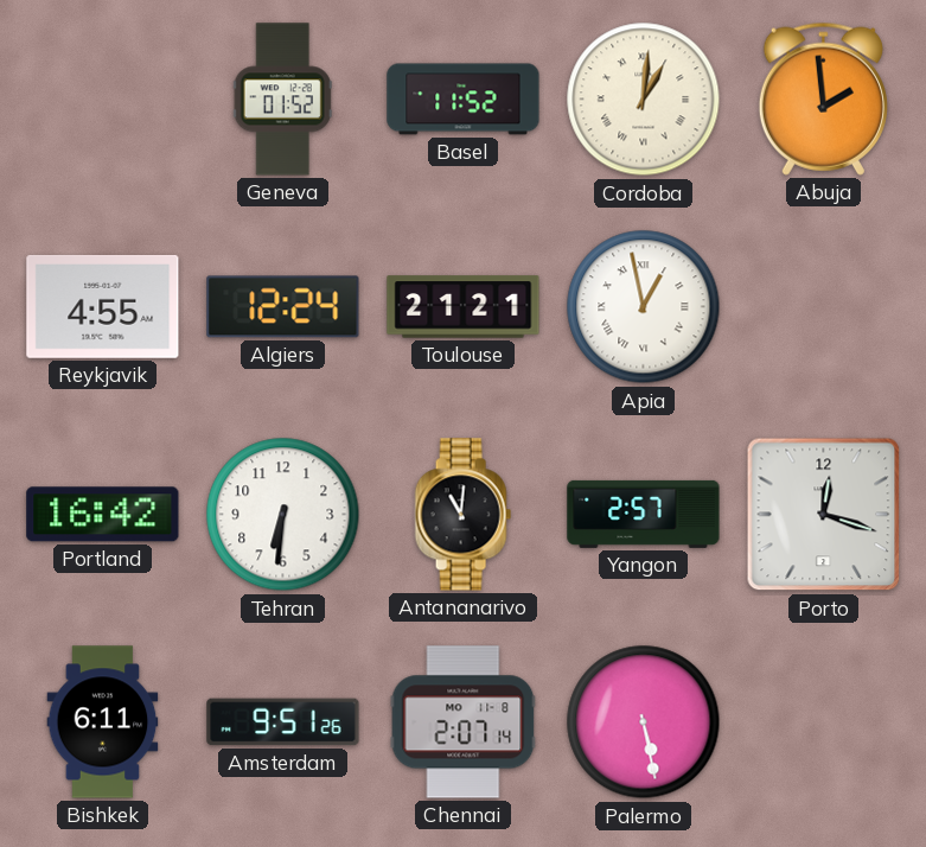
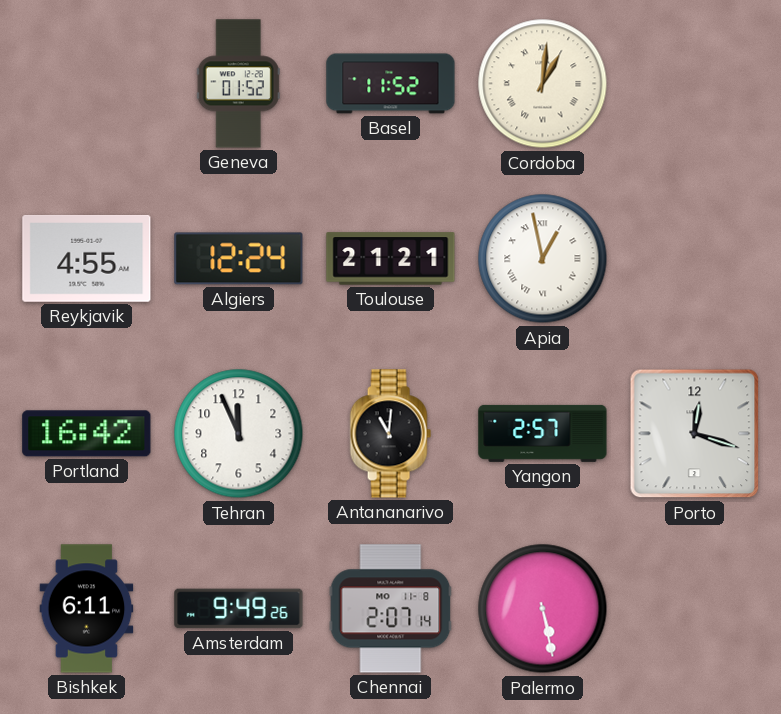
Abuja: 1:59 -> none
Tehran: 6:31 -> 11:56
Amsterdam: 9:51 -> 9:49
